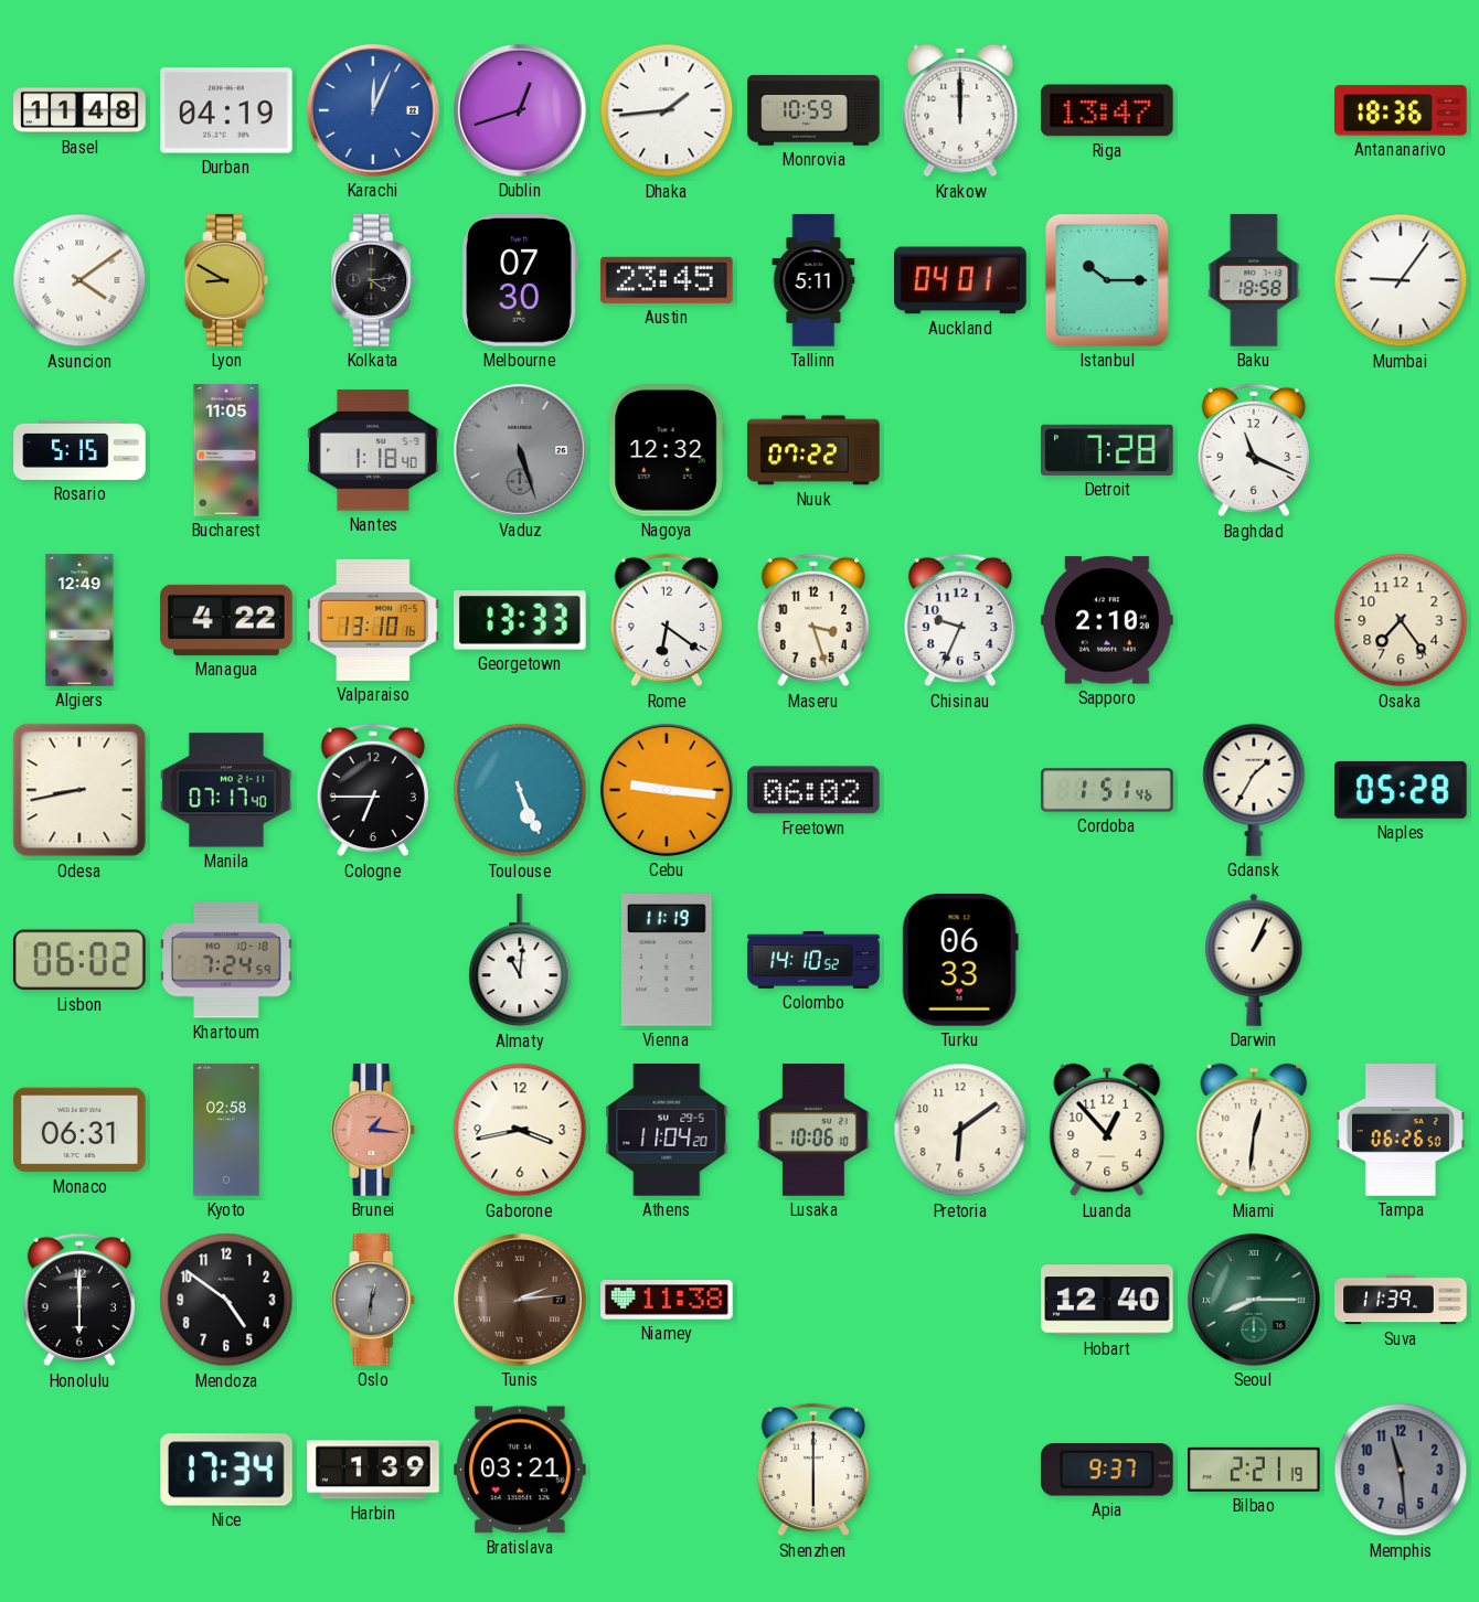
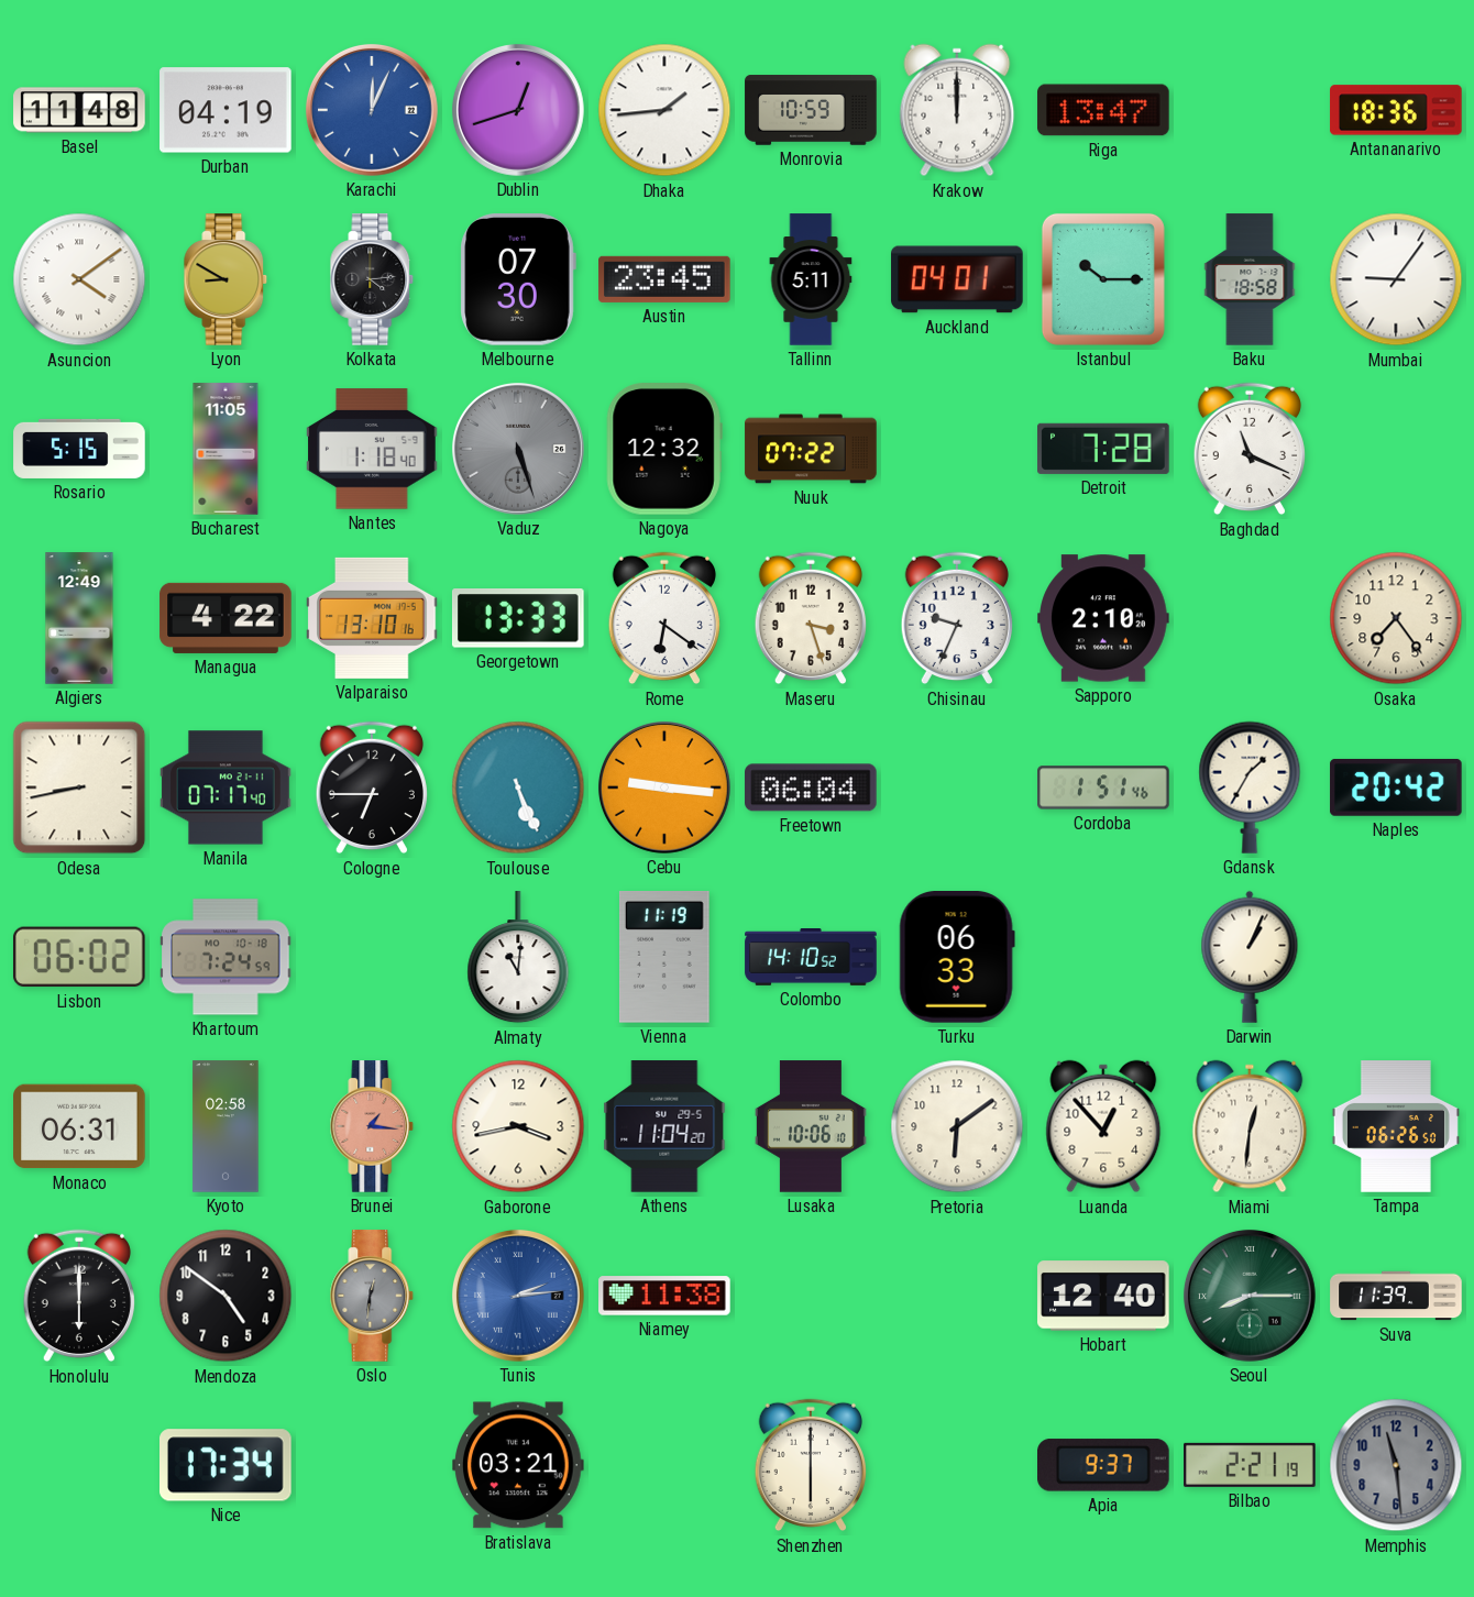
Freetown: 06:02 -> 06:04
Naples: 05:28 -> 20:42
Tunis dial: brown -> blue
Harbin: 1:39 -> none
